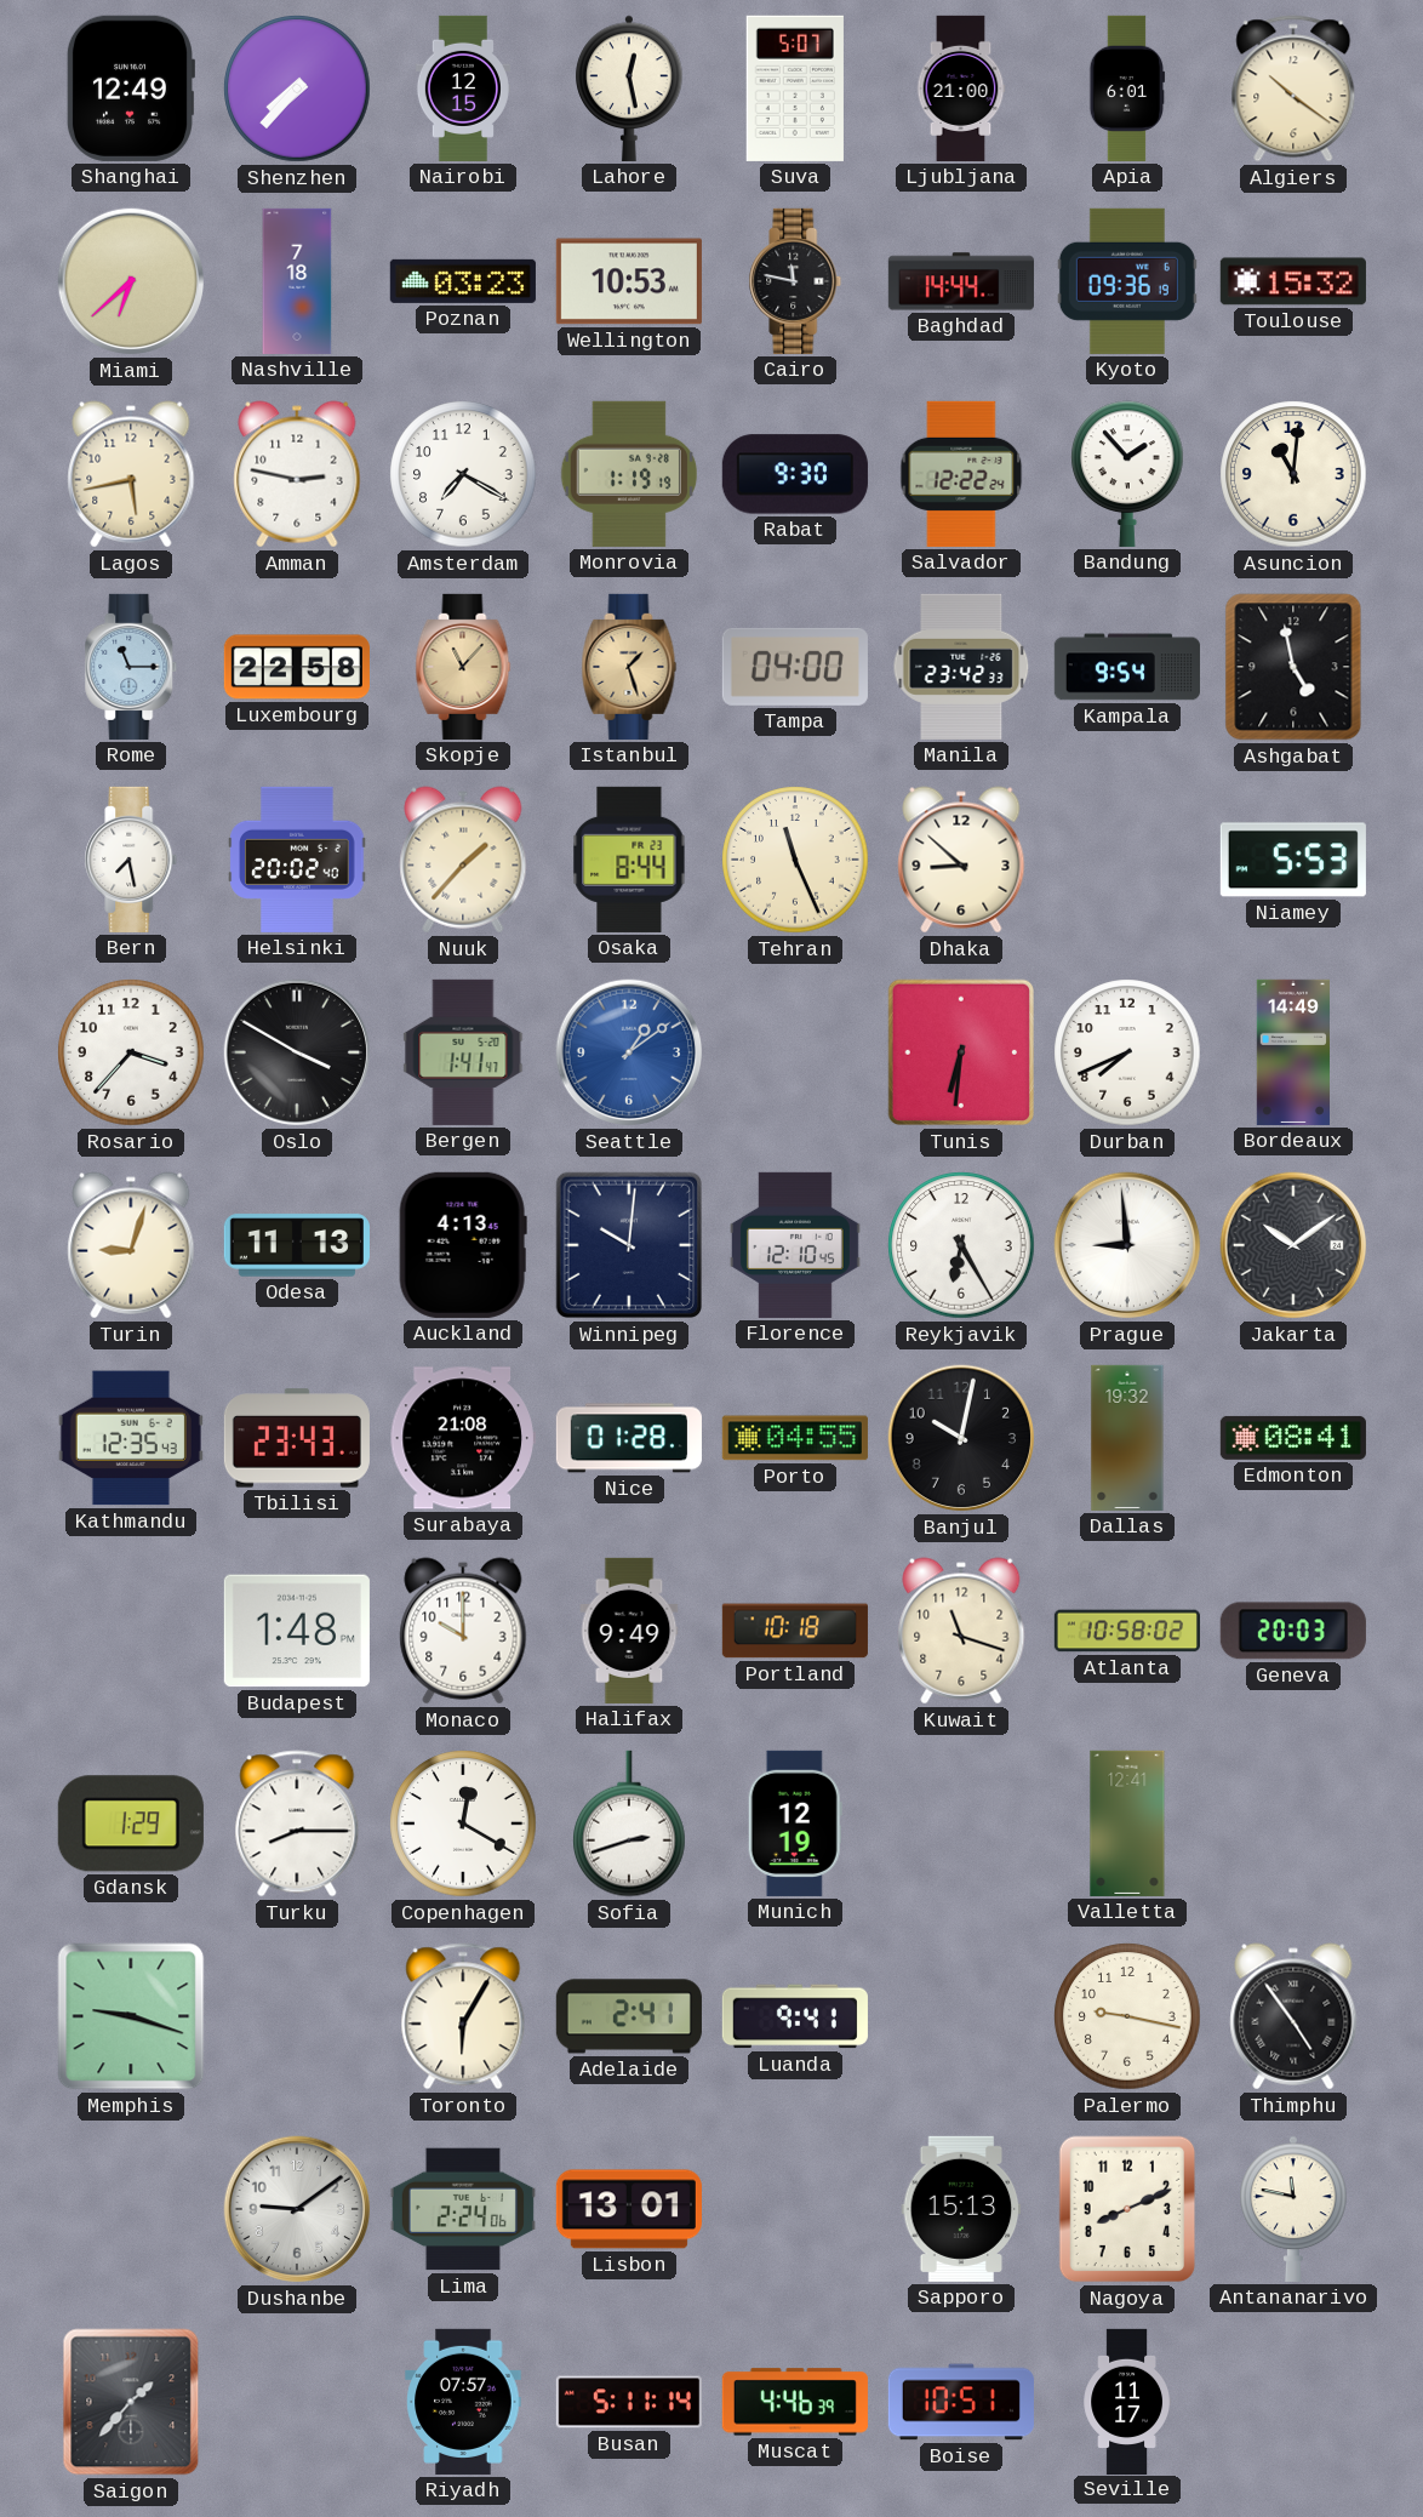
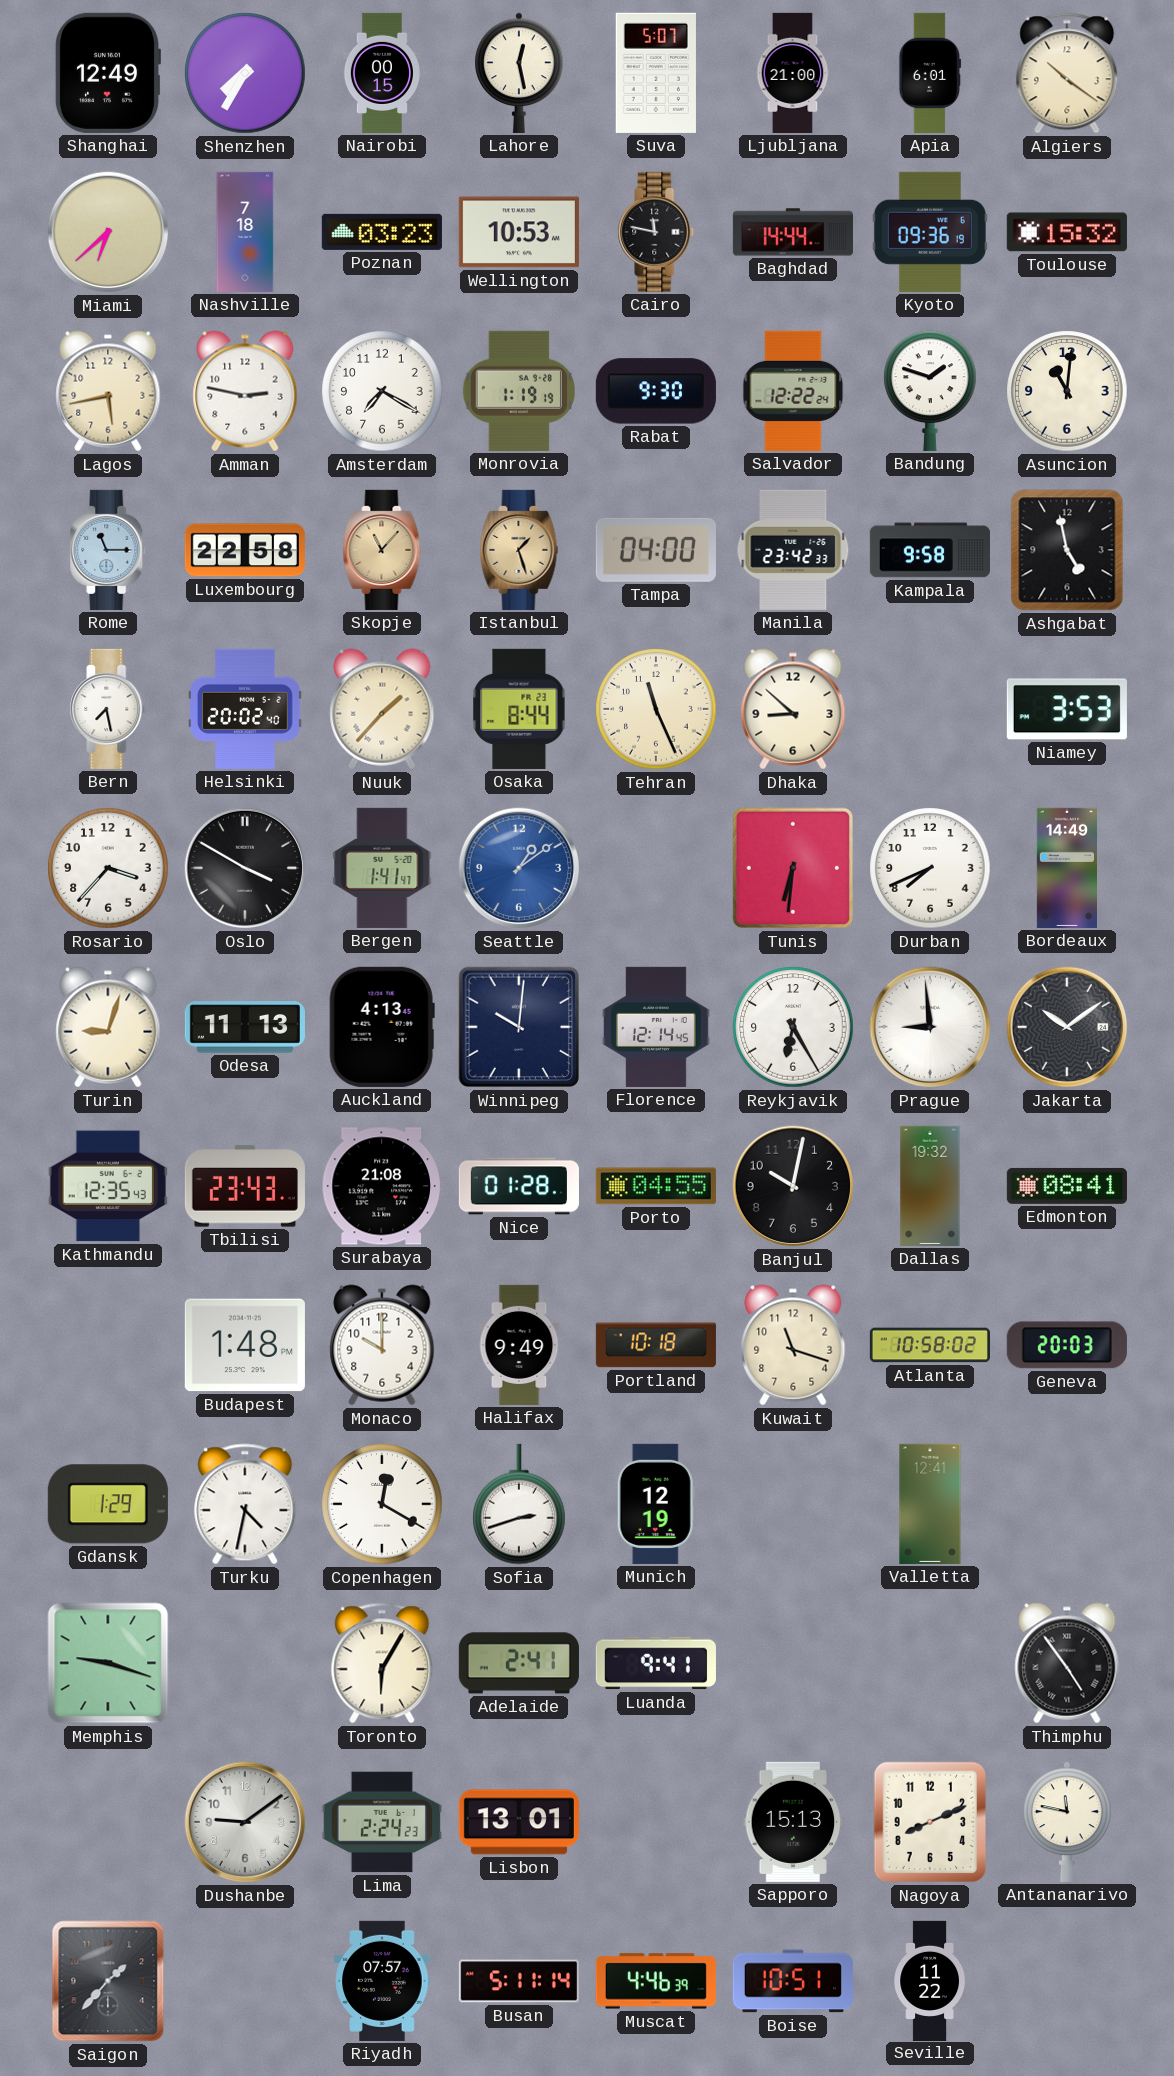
Shenzhen: 7:37 -> 7:35
Nairobi: 12:15 -> 00:15
Bandung: 1:53 -> 1:48
Kampala: 9:54 -> 9:58
Niamey: 5:53 -> 3:53
Florence: 12:10 -> 12:14
Turku: 8:15 -> 4:32
Palermo: 9:17 -> none
Lima: 2:24:06 -> 2:24:23
Seville: 11:17 -> 11:22
